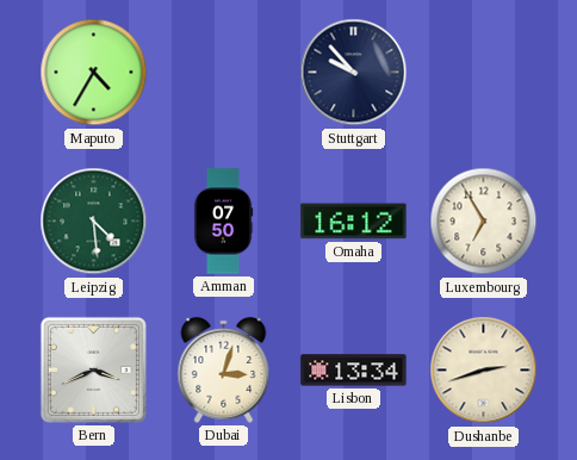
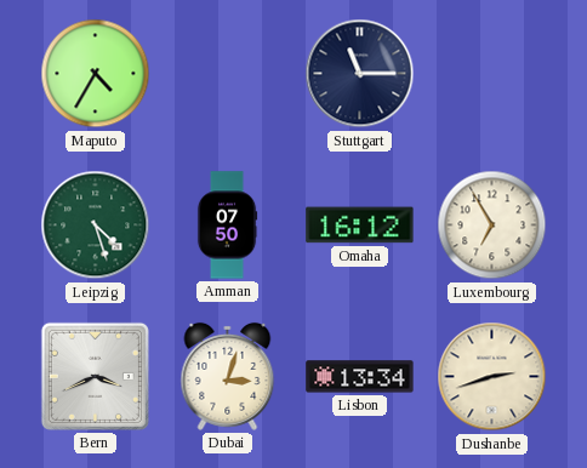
Stuttgart: 9:53 -> 11:15
Leipzig: 4:29 -> 4:27
